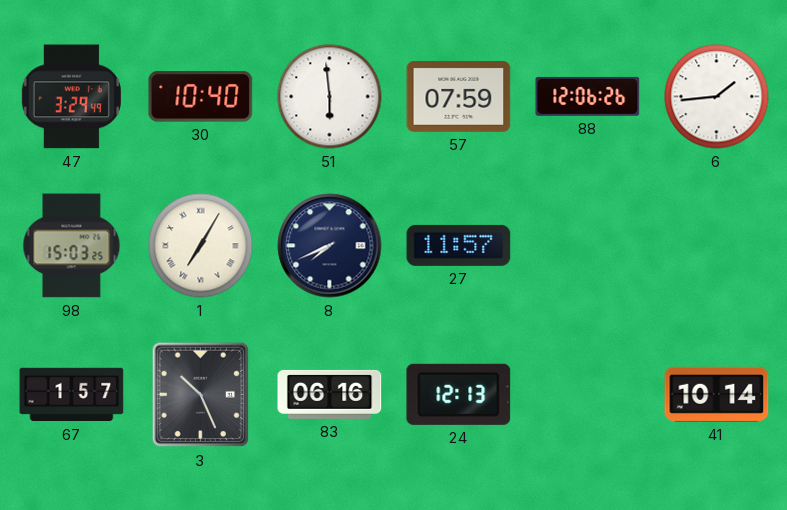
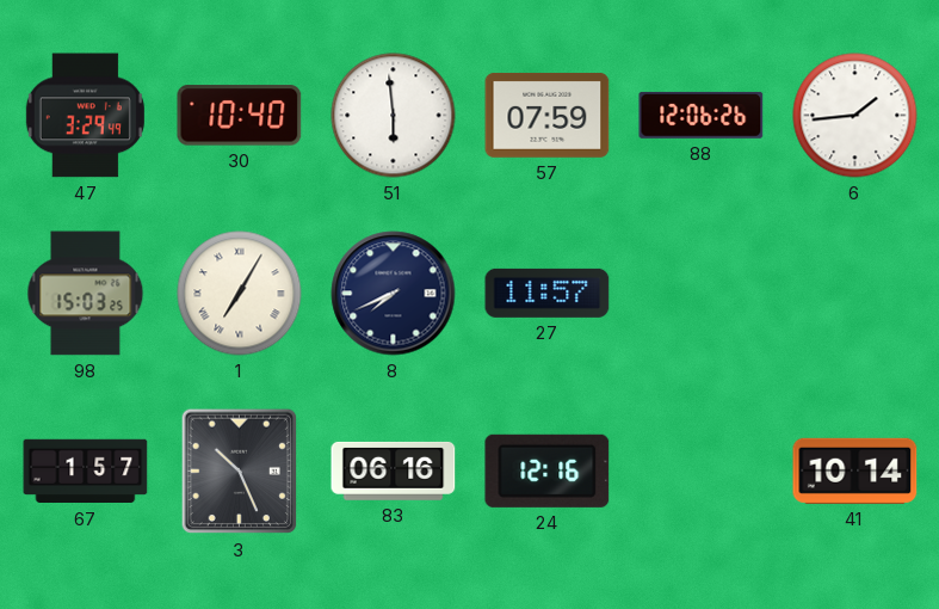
24: 12:13 -> 12:16
